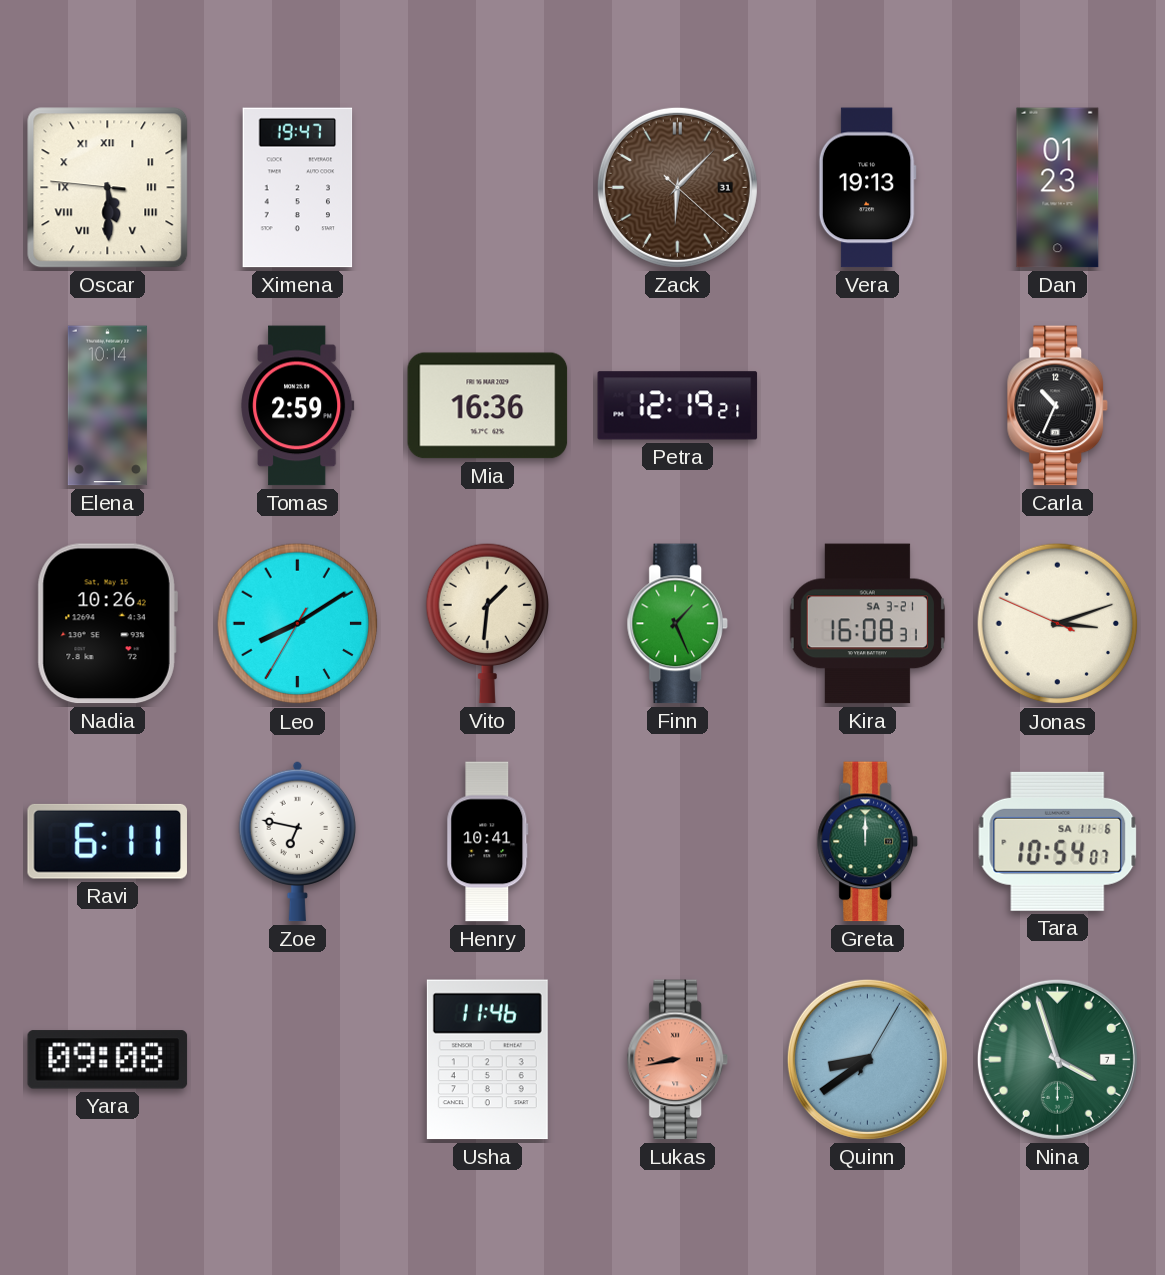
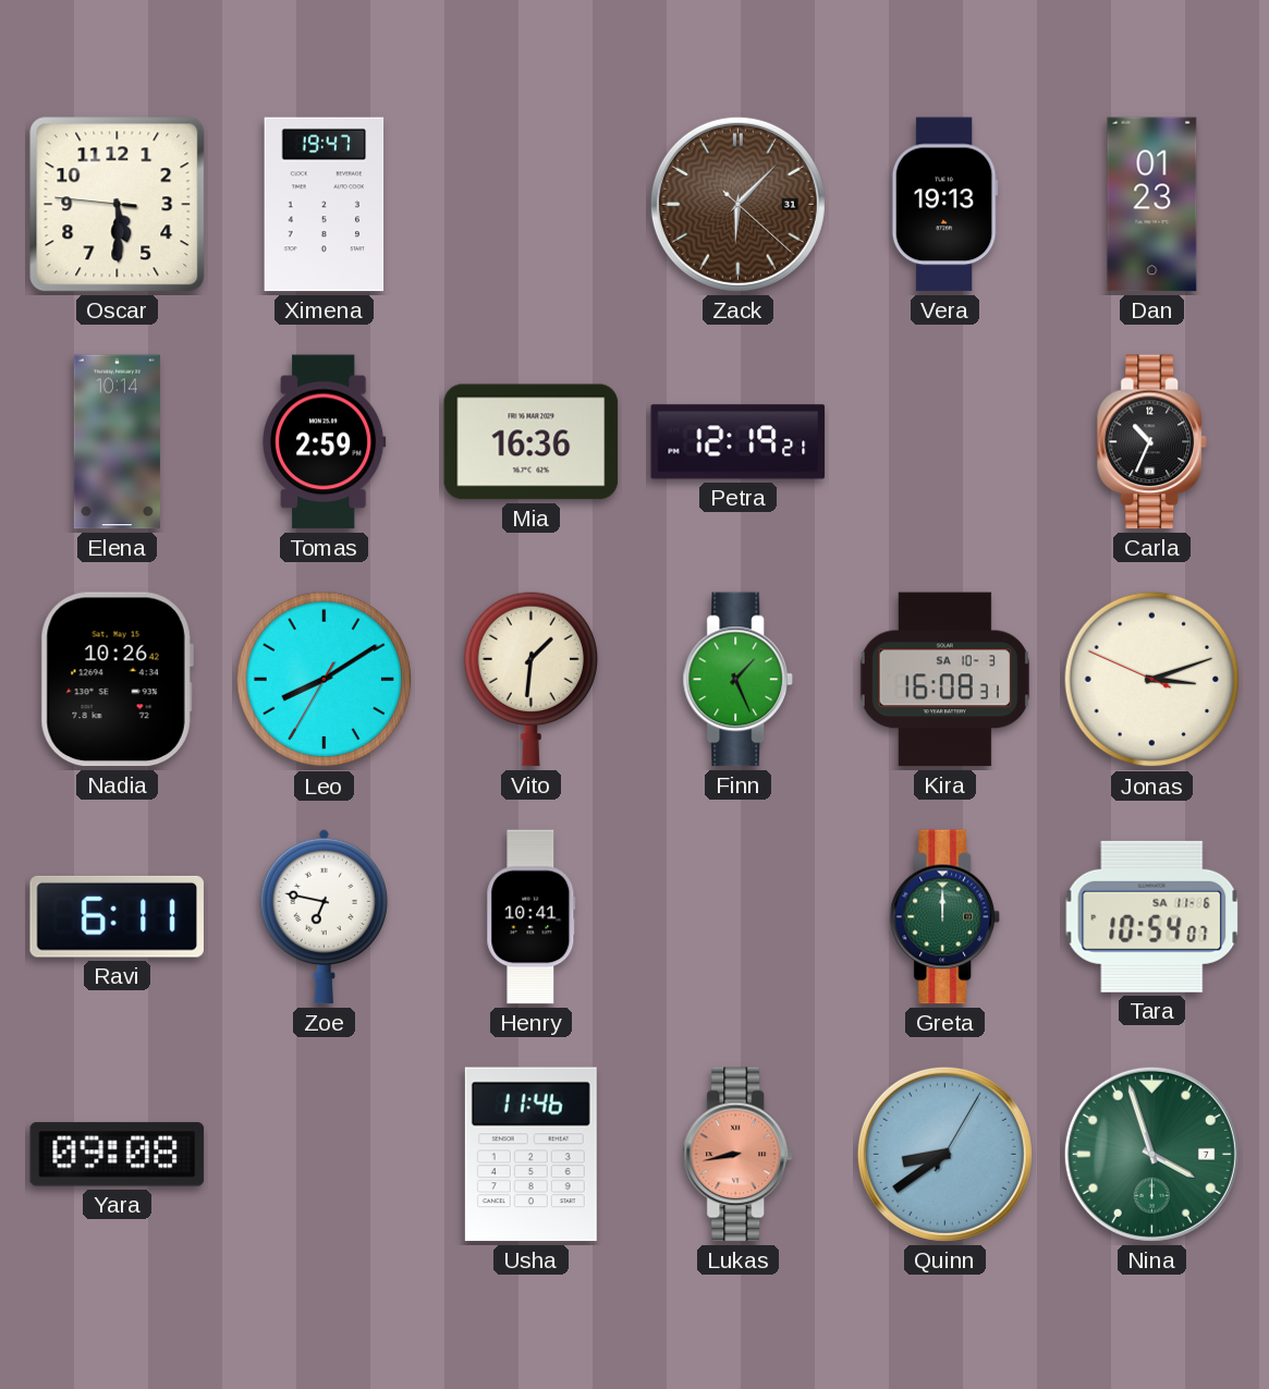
Oscar numerals: Roman -> Arabic
Kira date: SA 3-21 -> SA 10-3
